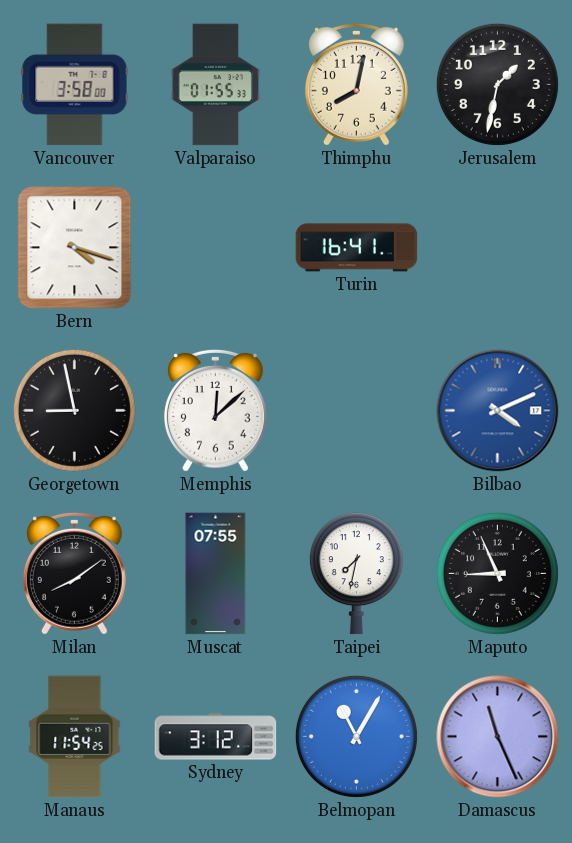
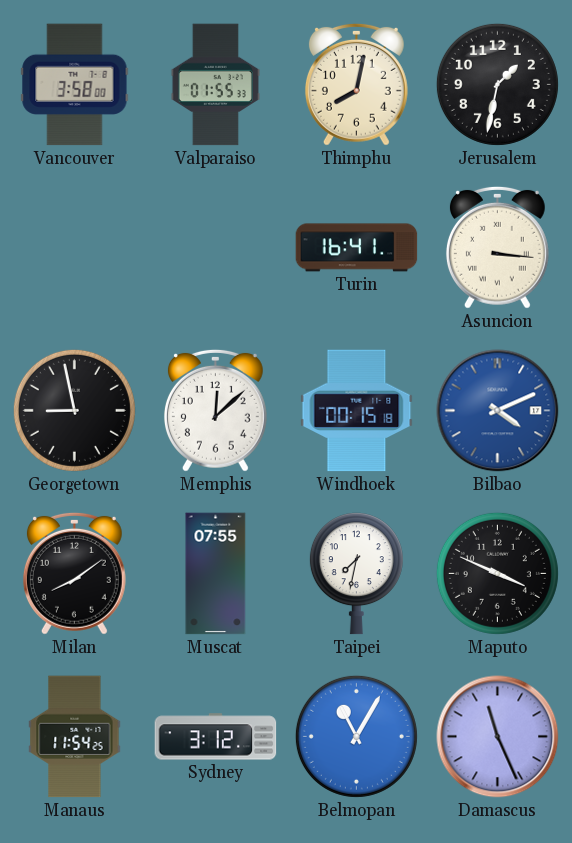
Bern: 4:18 -> none
Asuncion: none -> 3:16
Windhoek: none -> 00:15
Maputo: 8:56 -> 3:49
